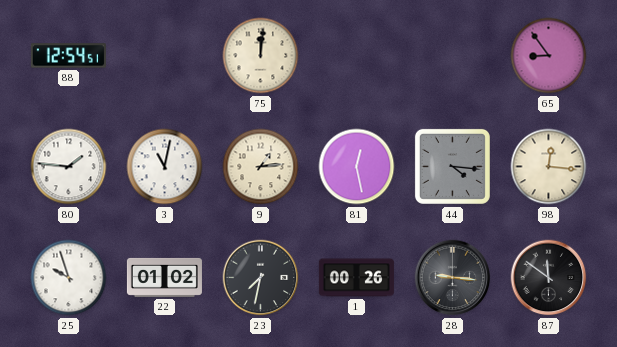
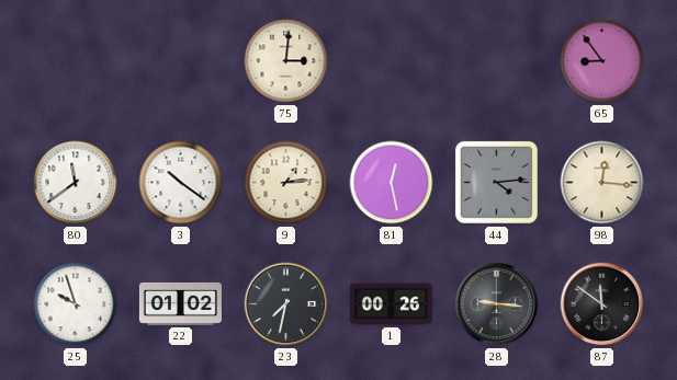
88: 12:54 -> none
75: 12:01 -> 3:01
80: 1:46 -> 11:39
3: 11:02 -> 10:21
44: 4:16 -> 4:14
